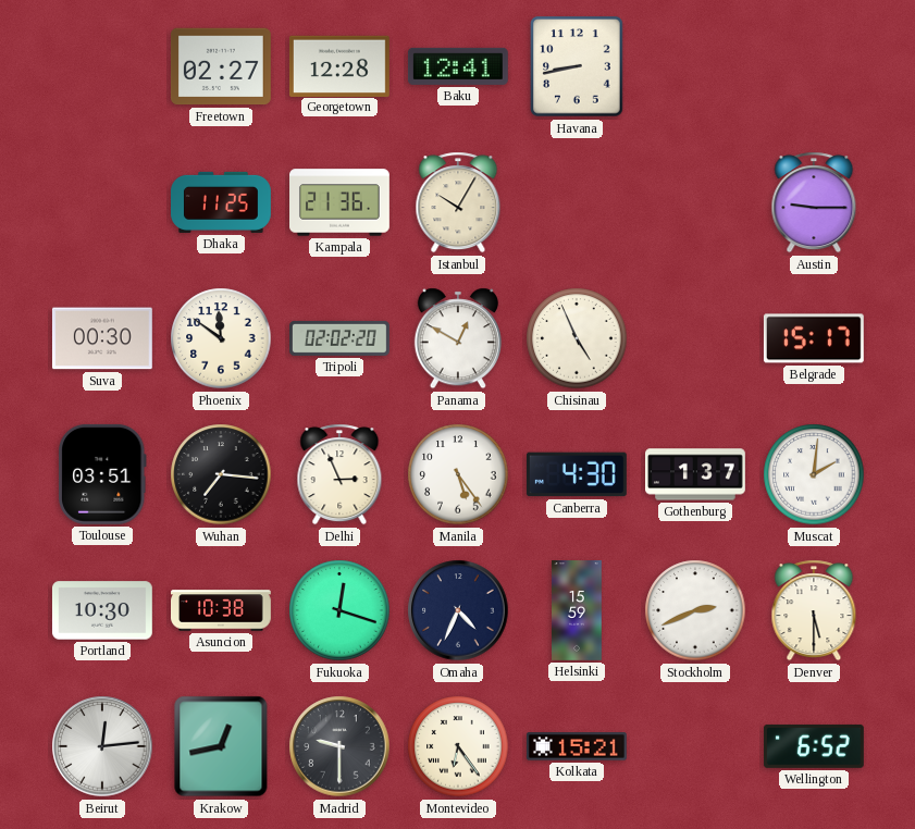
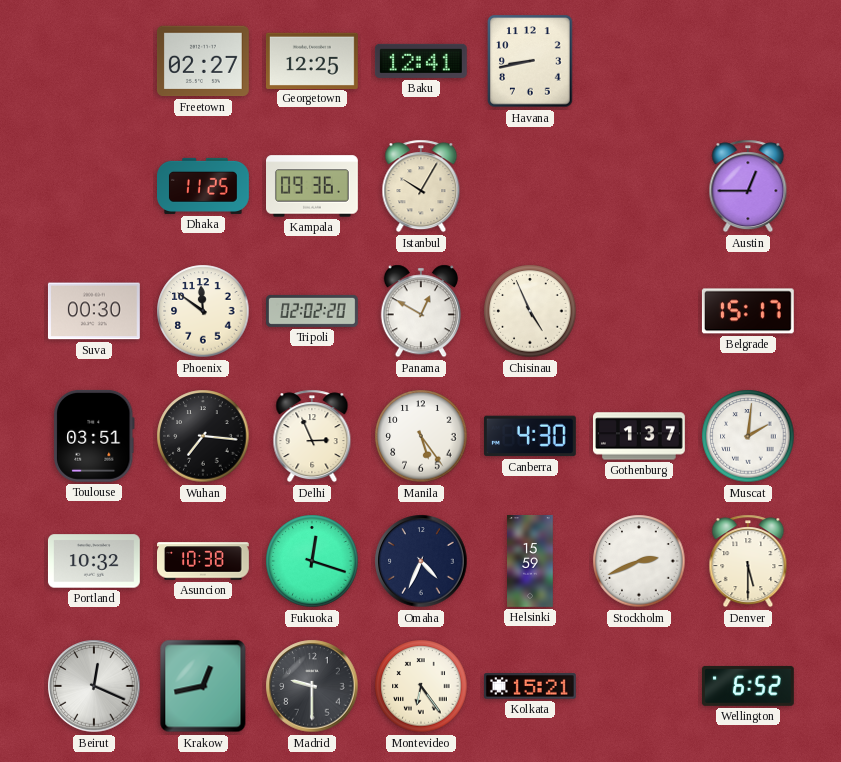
Georgetown: 12:28 -> 12:25
Kampala: 21:36 -> 09:36
Austin: 9:15 -> 12:45
Portland: 10:30 -> 10:32
Beirut: 12:14 -> 12:19
